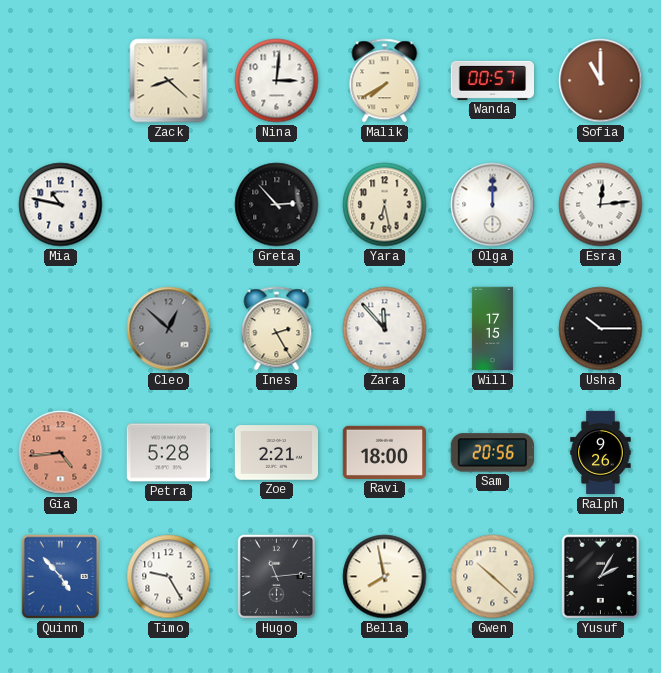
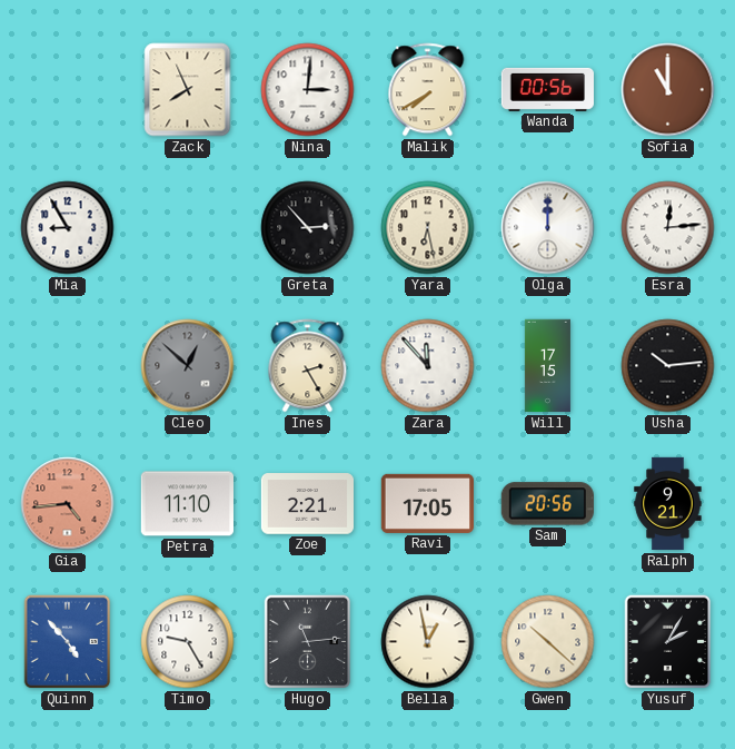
Zack: 8:22 -> 7:56
Wanda: 00:57 -> 00:56
Mia: 10:47 -> 8:55
Usha: 10:15 -> 10:14
Petra: 5:28 -> 11:10
Ravi: 18:00 -> 17:05
Ralph: 9:26 -> 9:21
Bella: 7:58 -> 12:58
